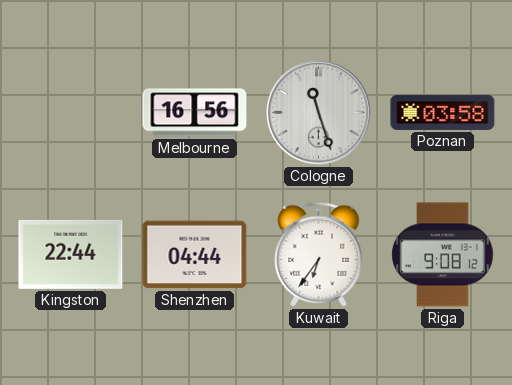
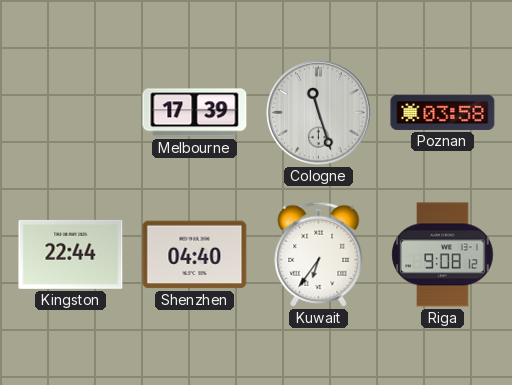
Melbourne: 16:56 -> 17:39
Shenzhen: 04:44 -> 04:40
